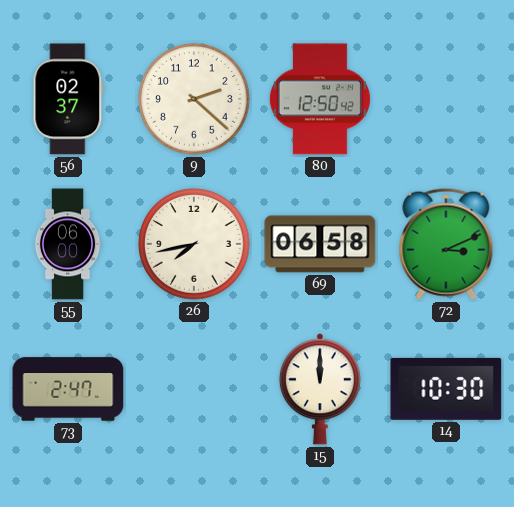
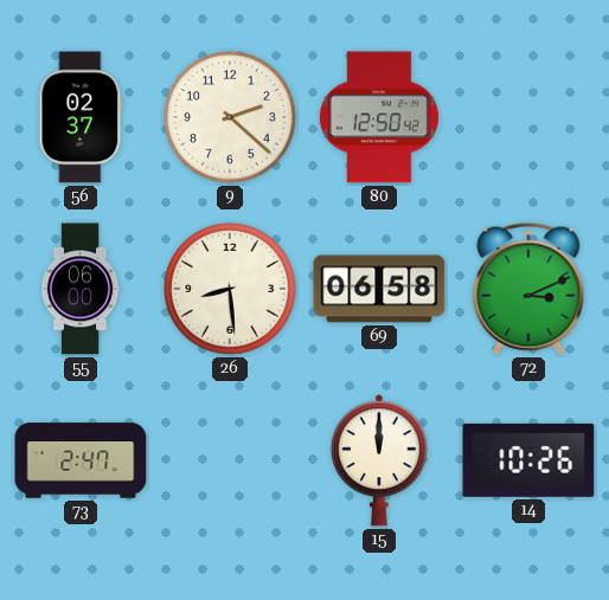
26: 7:43 -> 8:29
14: 10:30 -> 10:26
